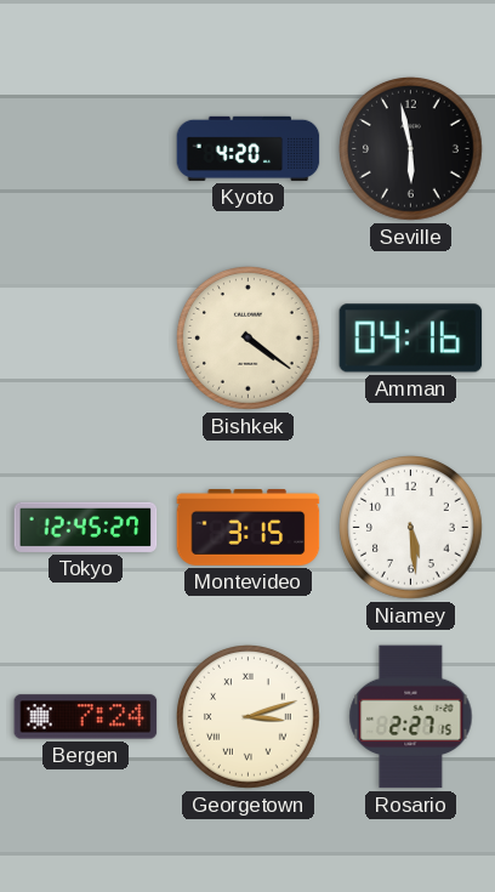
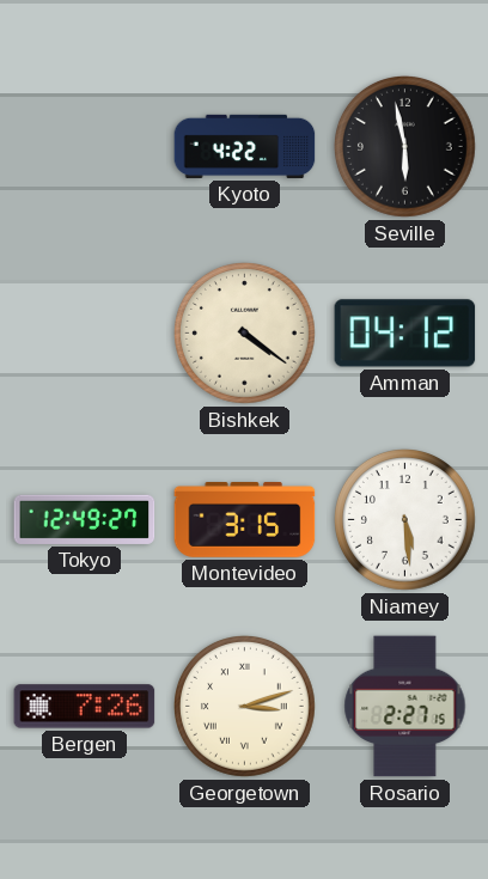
Kyoto: 4:20 -> 4:22
Amman: 04:16 -> 04:12
Tokyo: 12:45 -> 12:49
Bergen: 7:24 -> 7:26
